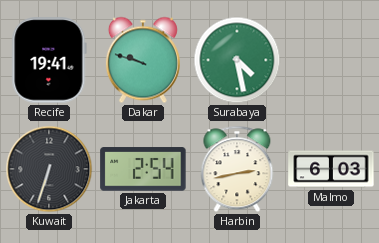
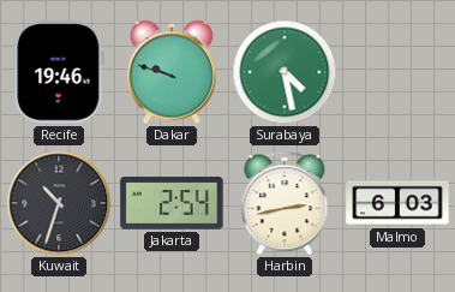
Recife: 19:41 -> 19:46
Kuwait: 6:33 -> 10:33
